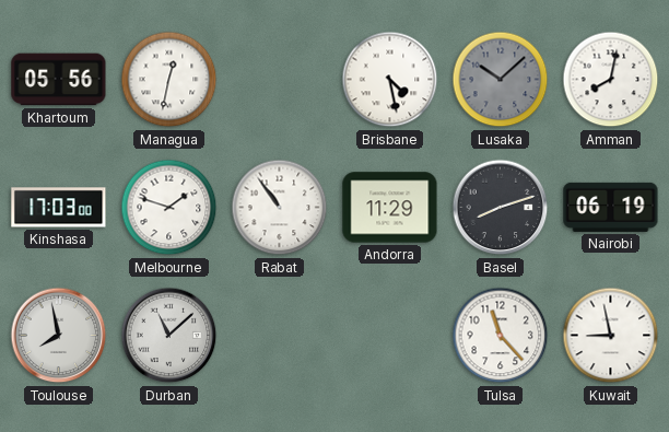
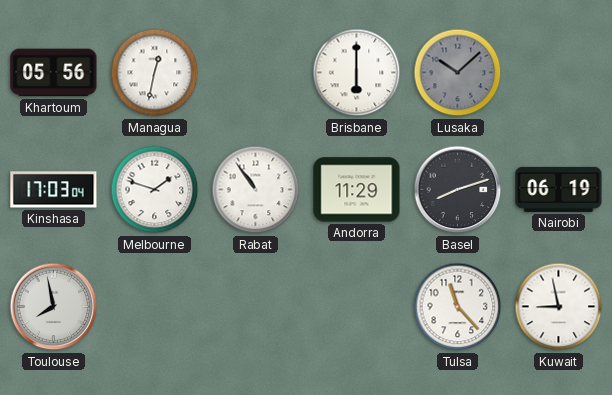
Brisbane: 4:28 -> 6:00
Amman: 8:02 -> none
Kinshasa: 17:03:00 -> 17:03:04
Durban: 11:08 -> none
